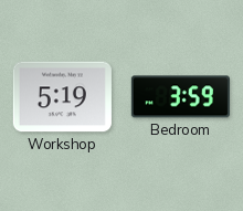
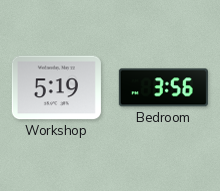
Bedroom: 3:59 -> 3:56
